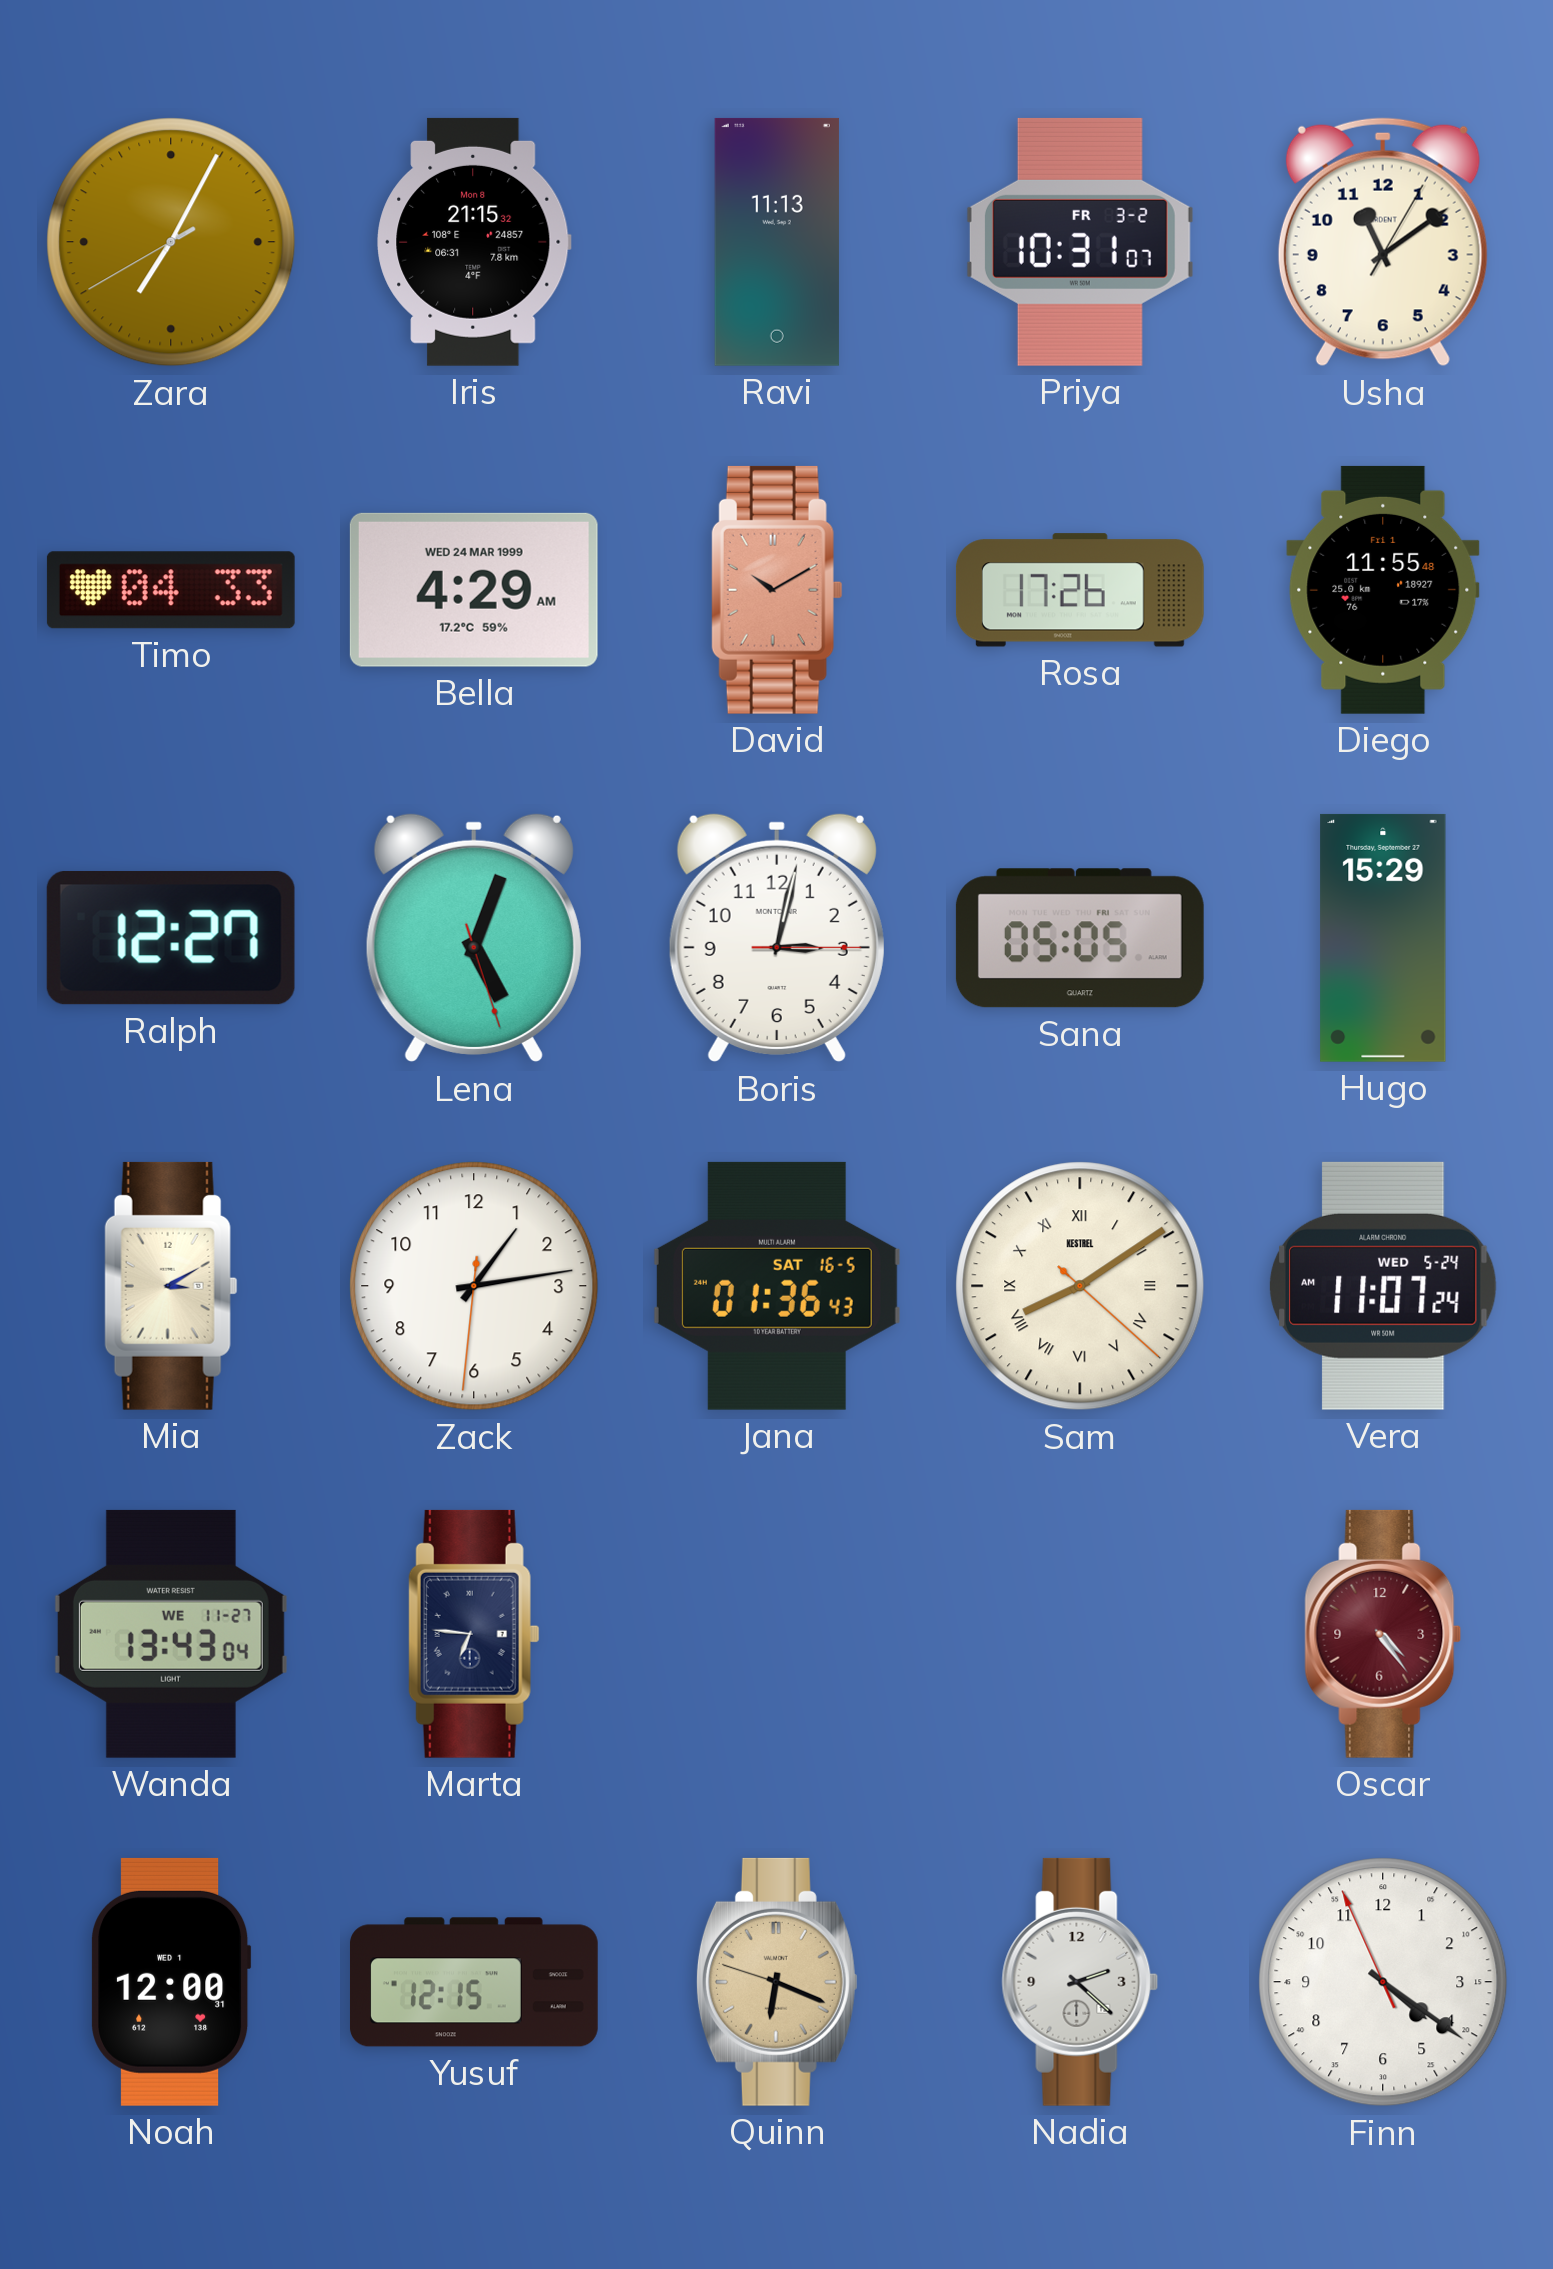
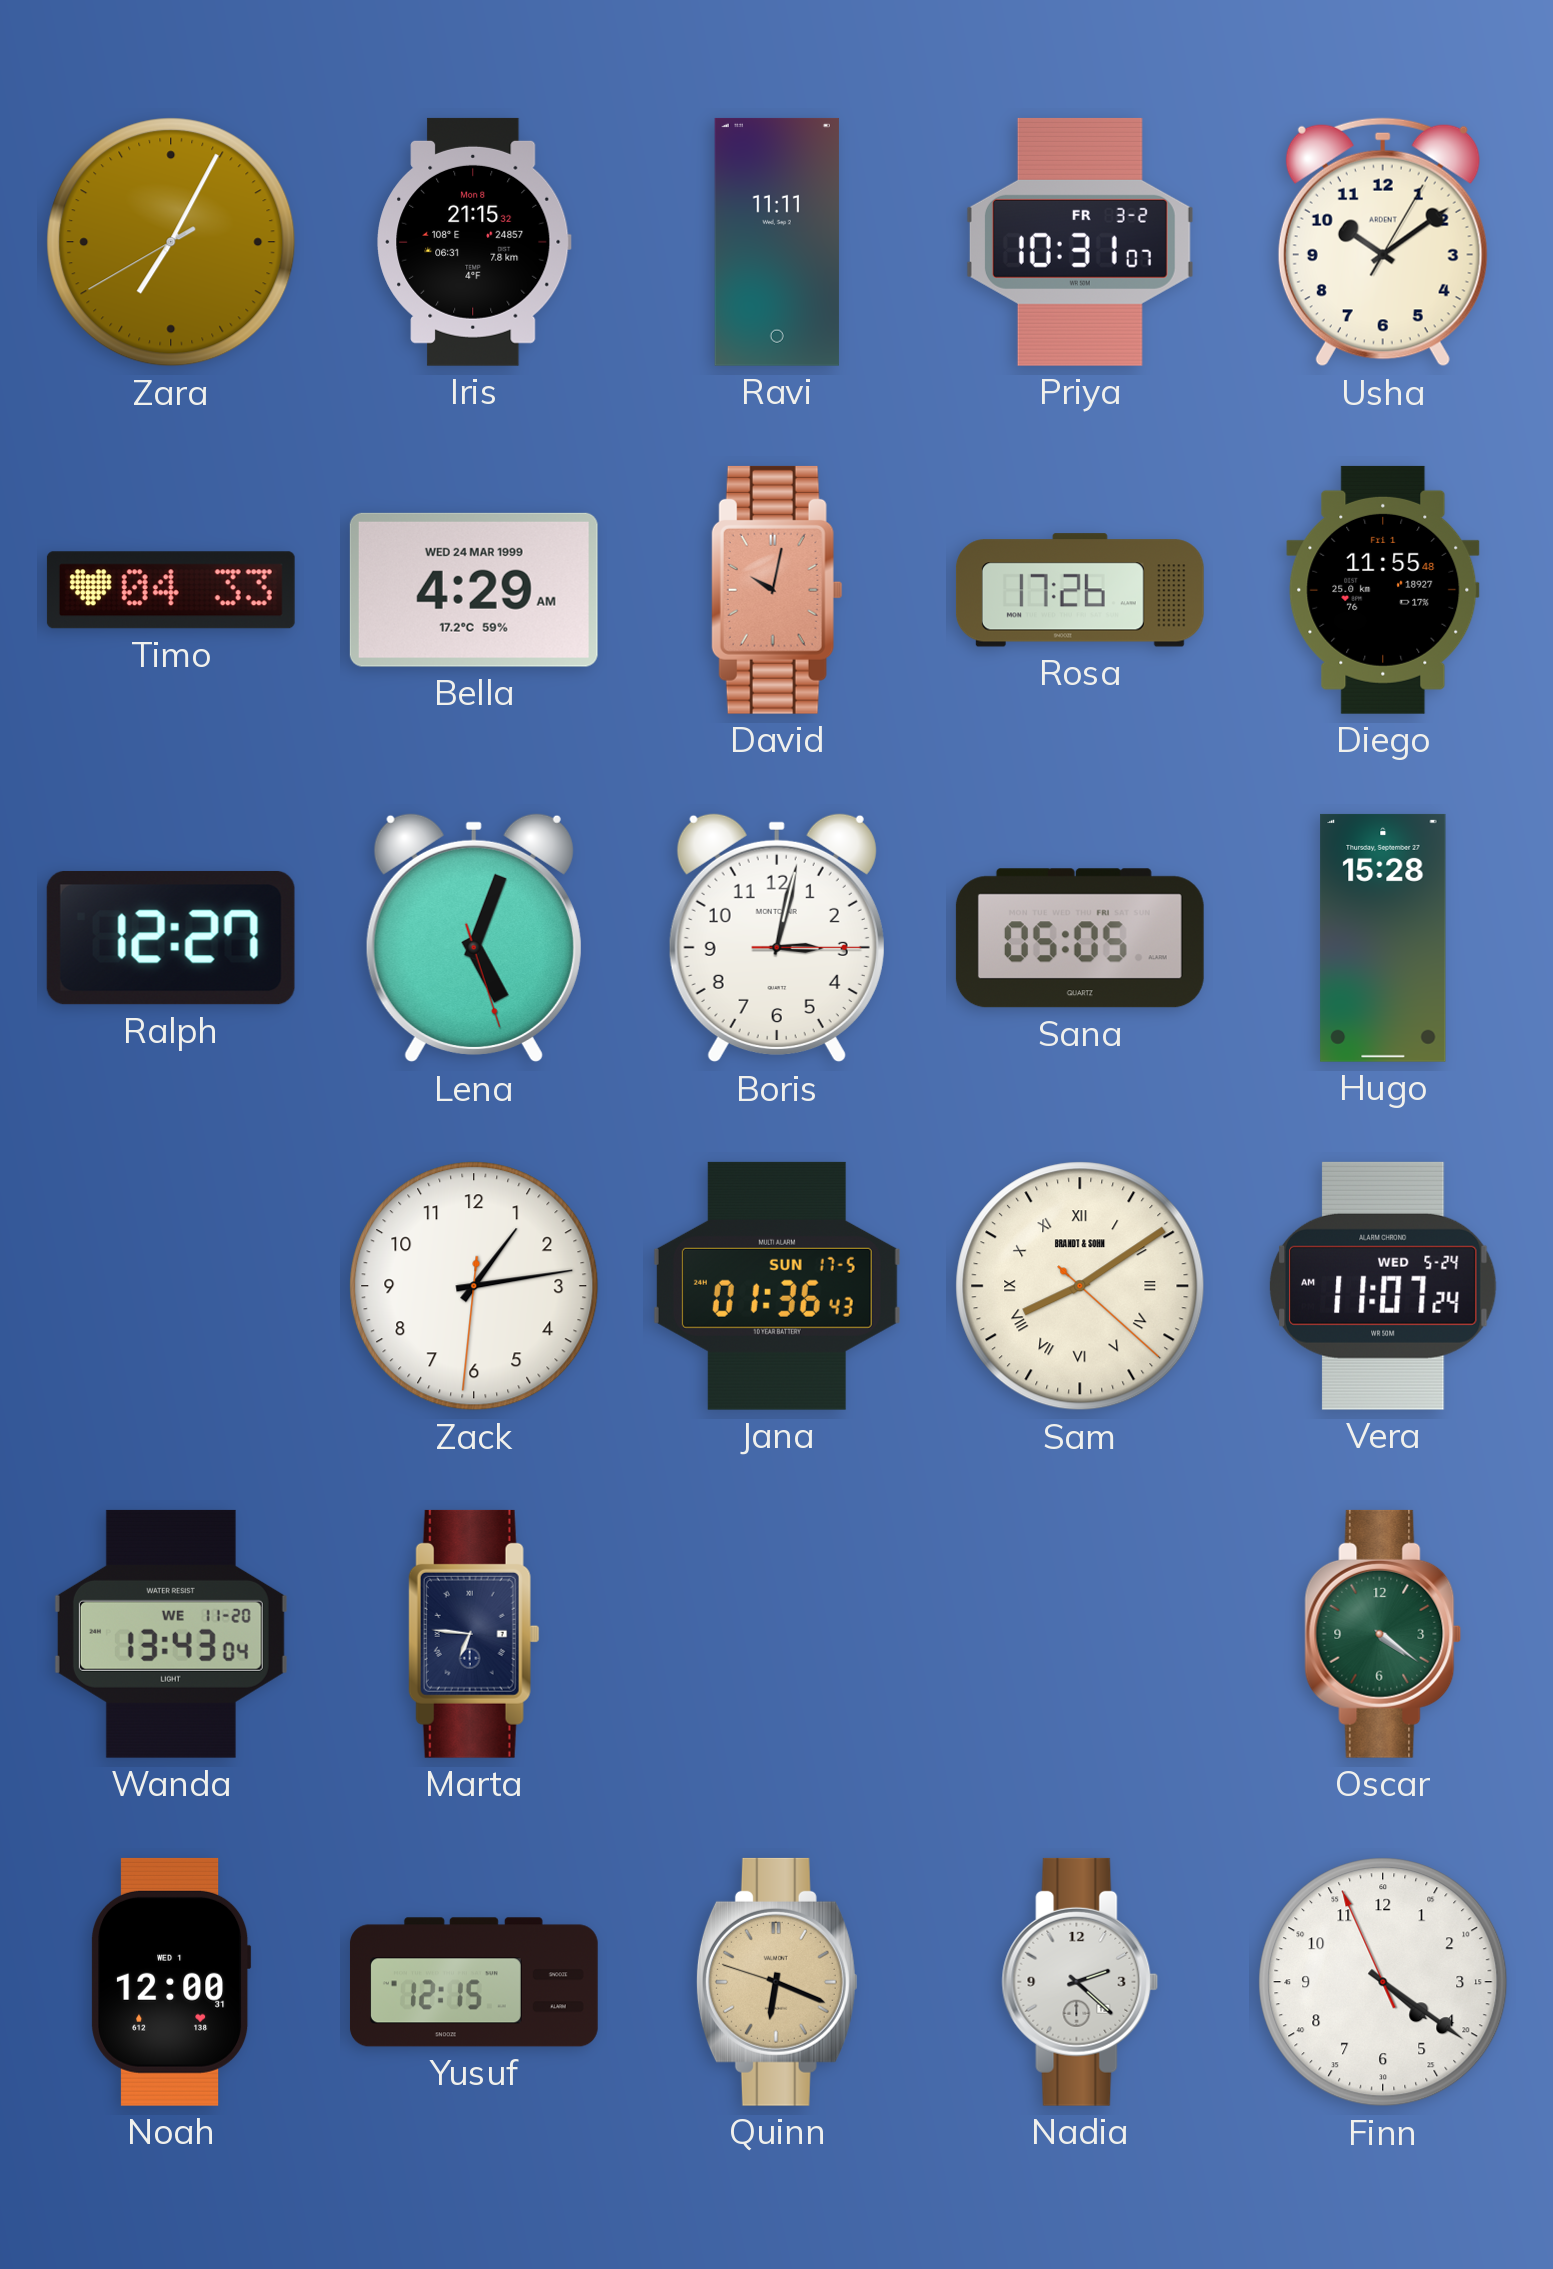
Ravi: 11:13 -> 11:11
Usha: 11:09 -> 10:09
David: 10:10 -> 10:02
Hugo: 15:29 -> 15:28
Mia: 3:10 -> none
Jana date: SAT 16-5 -> SUN 17-5
Sam brand: KESTREL -> BRANDT & SOHN
Wanda date: WE 11-27 -> WE 11-20
Oscar: 4:24 -> 4:21
Oscar dial: burgundy -> green
